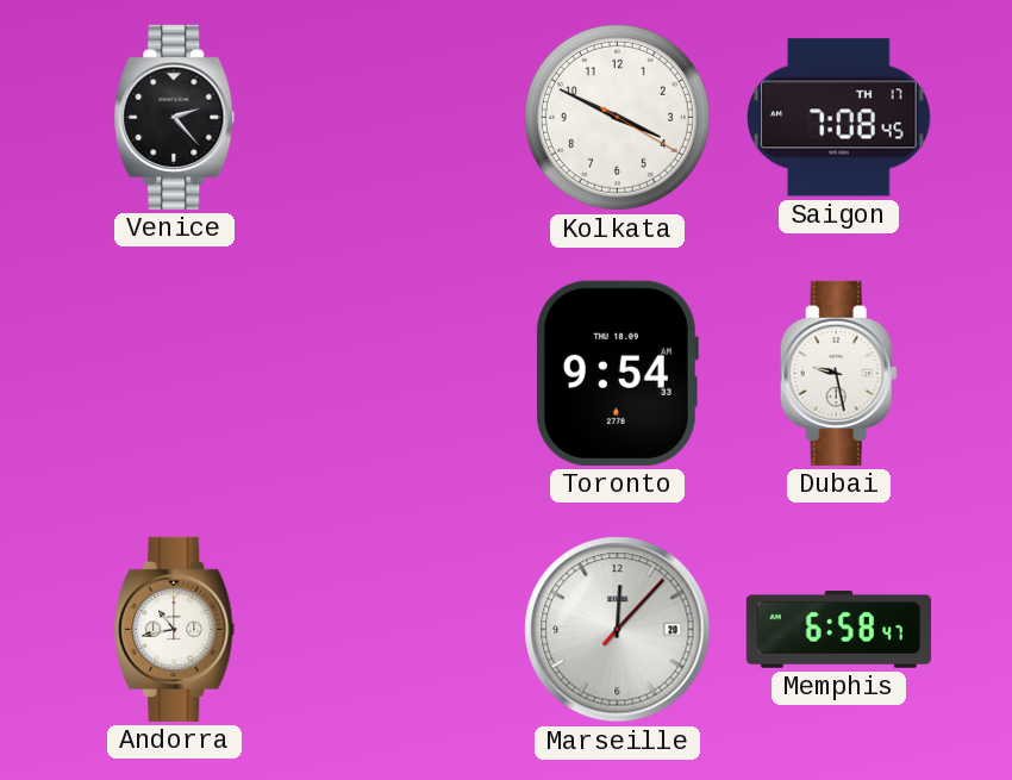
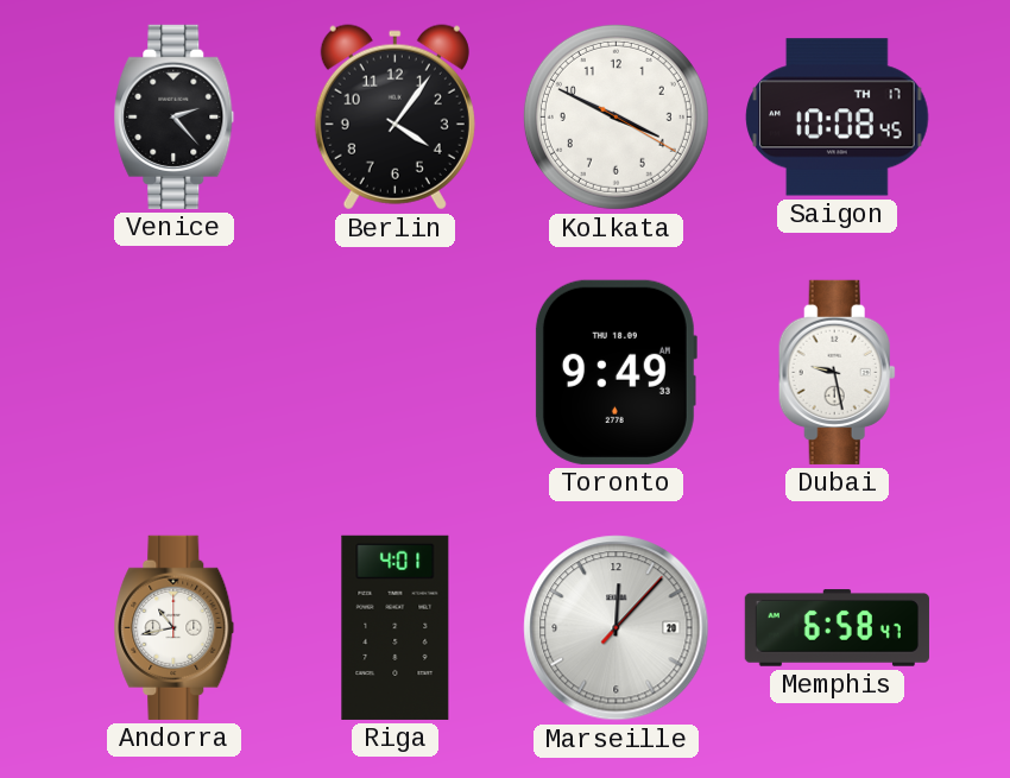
Berlin: none -> 4:06
Saigon: 7:08 -> 10:08
Toronto: 9:54 -> 9:49
Riga: none -> 4:01
